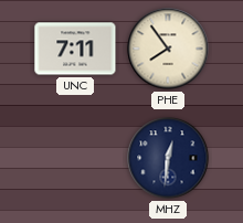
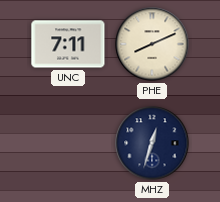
PHE: 7:54 -> 8:11
MHZ: 12:31 -> 12:33
